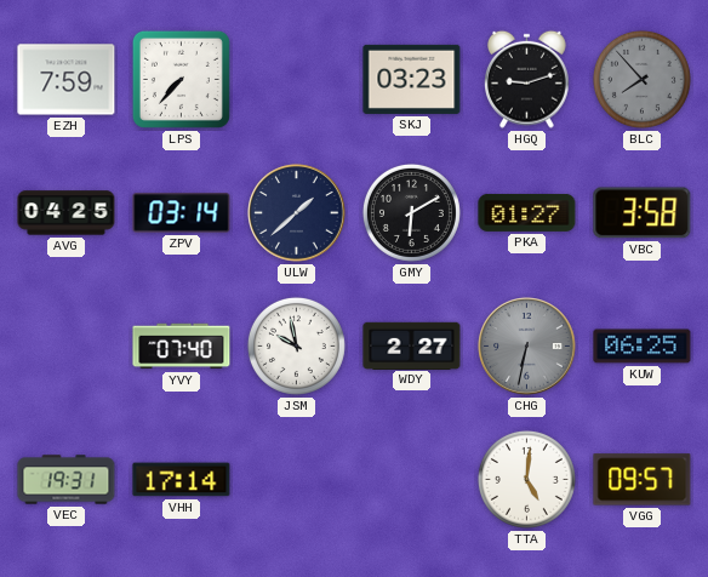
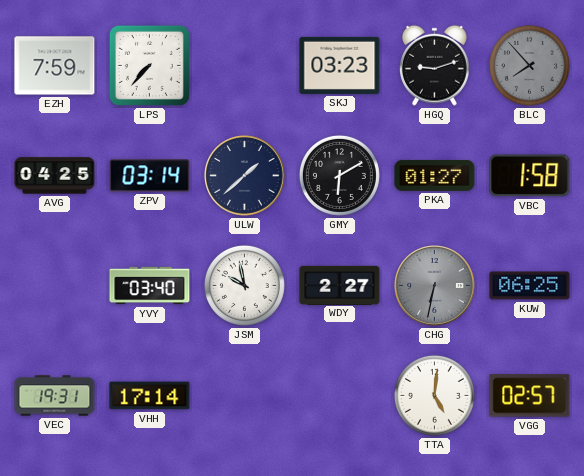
VBC: 3:58 -> 1:58
YVY: 07:40 -> 03:40
VGG: 09:57 -> 02:57
